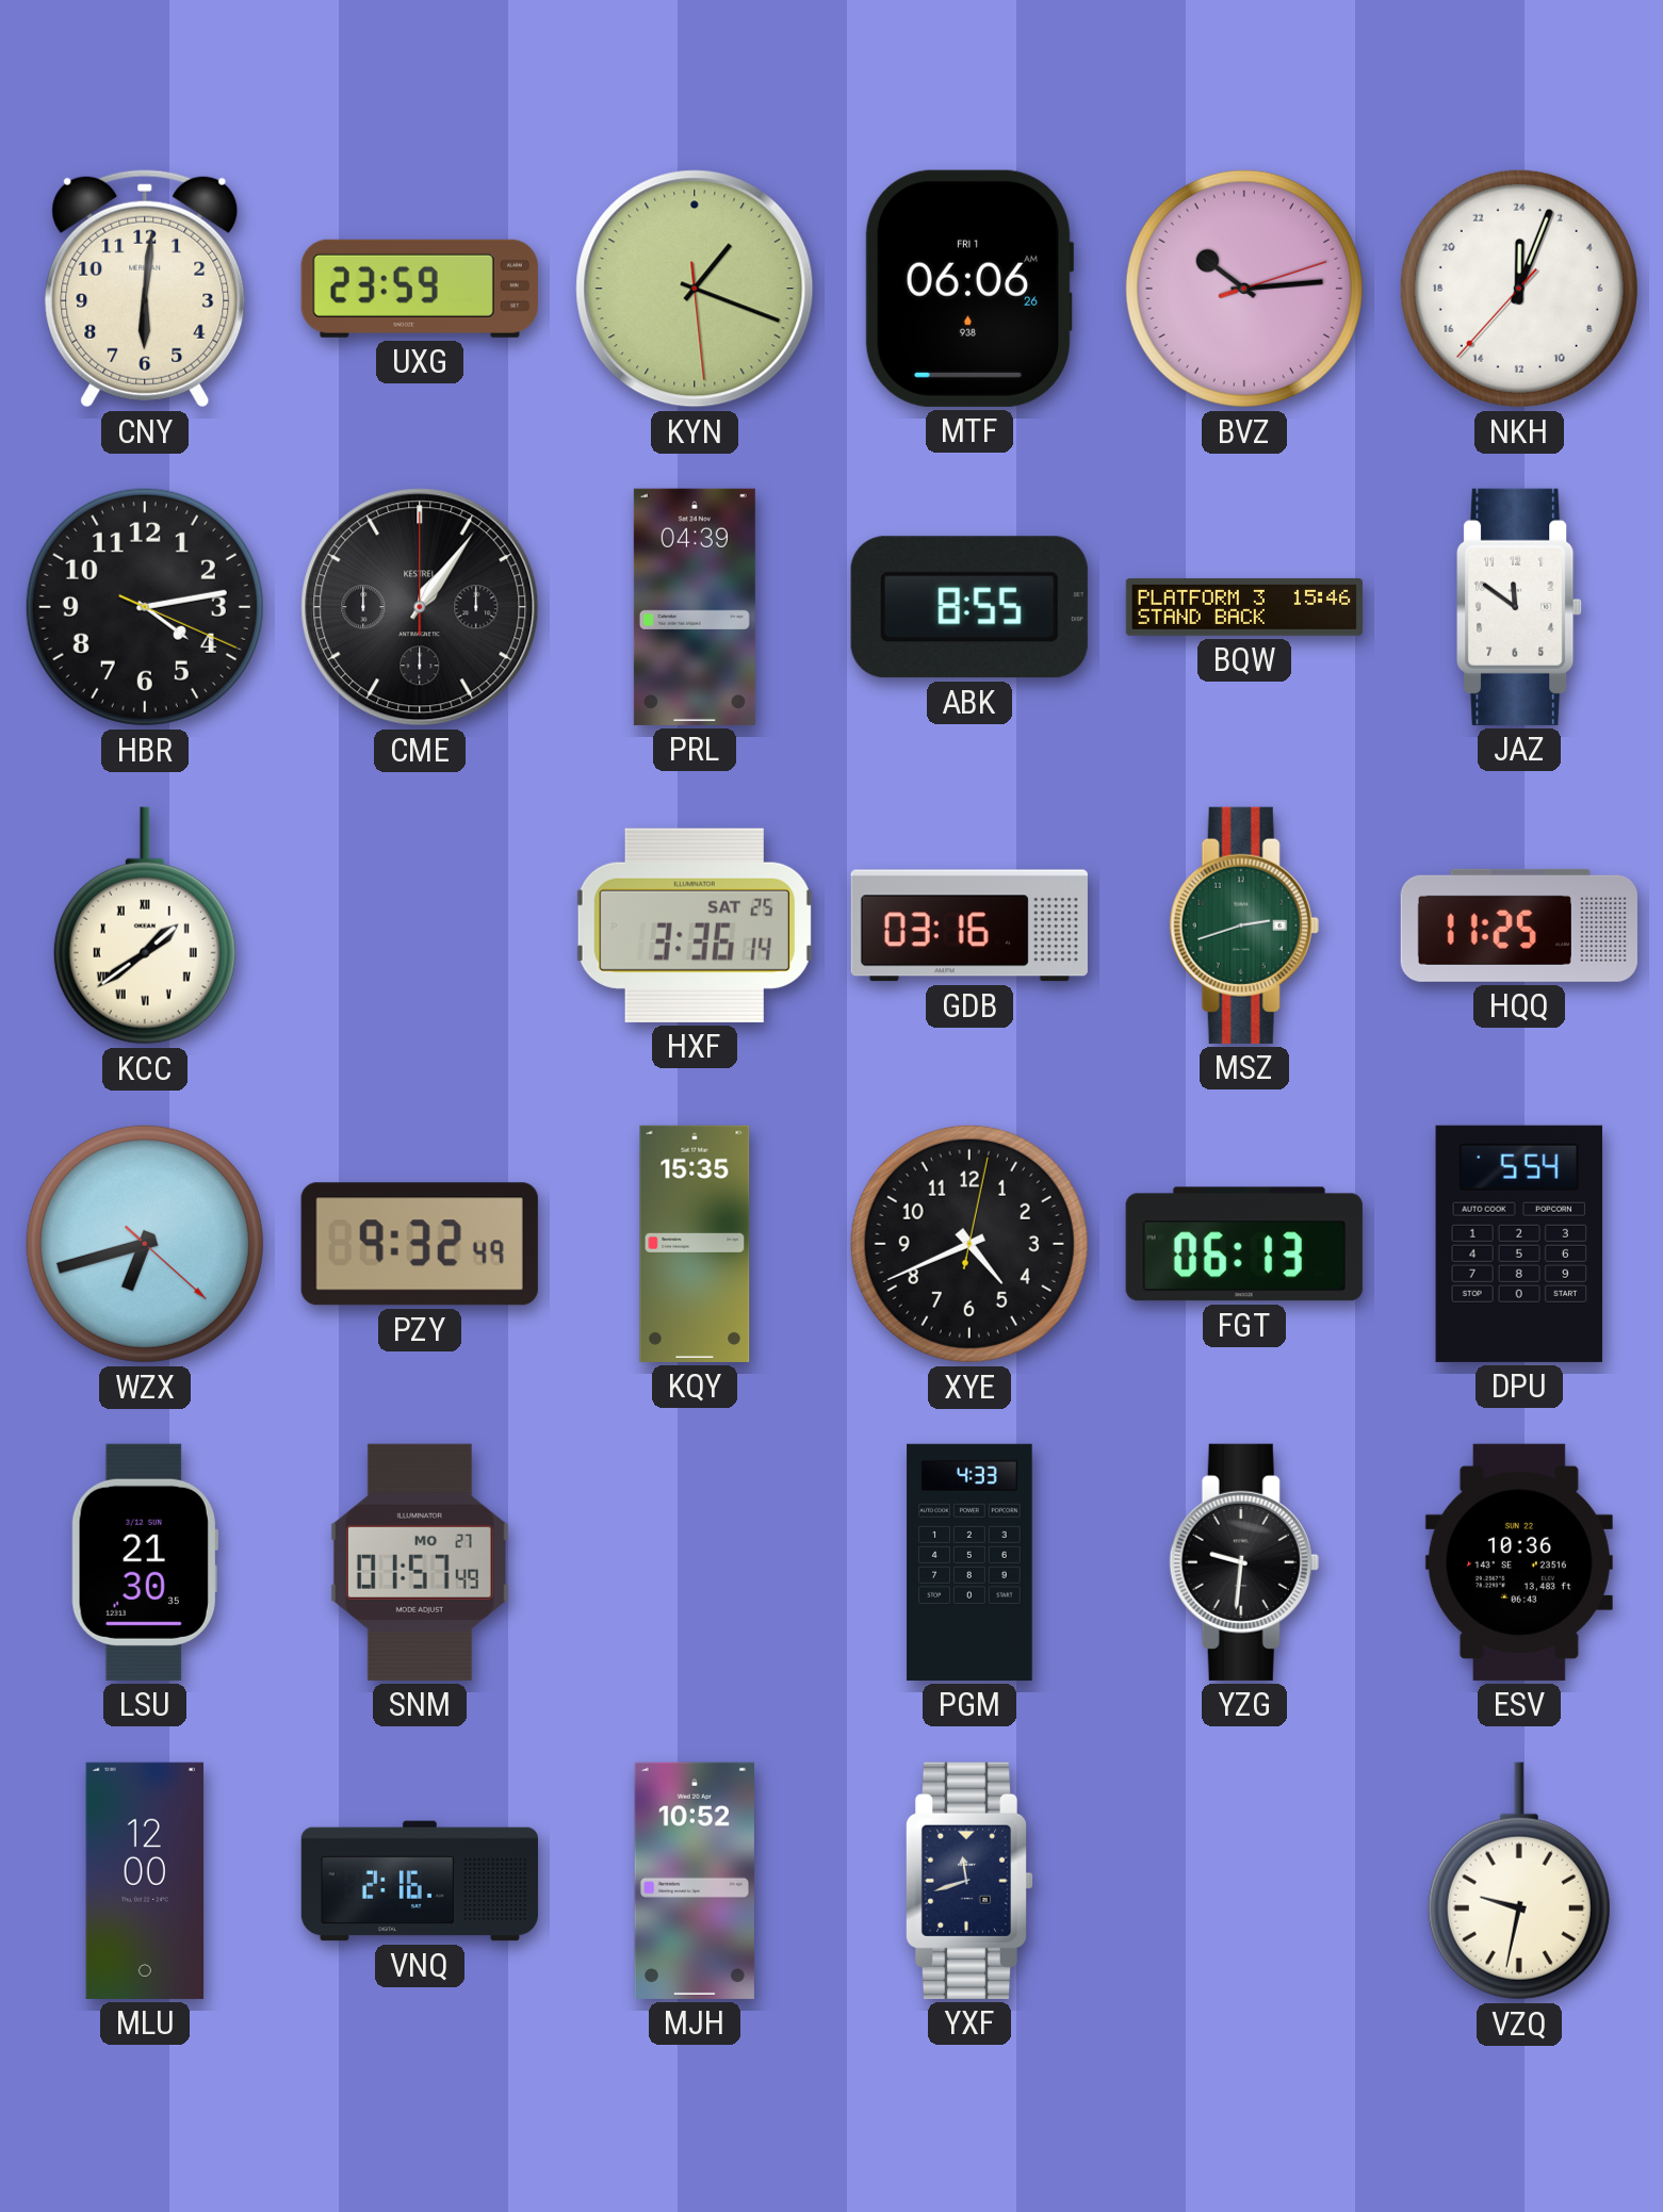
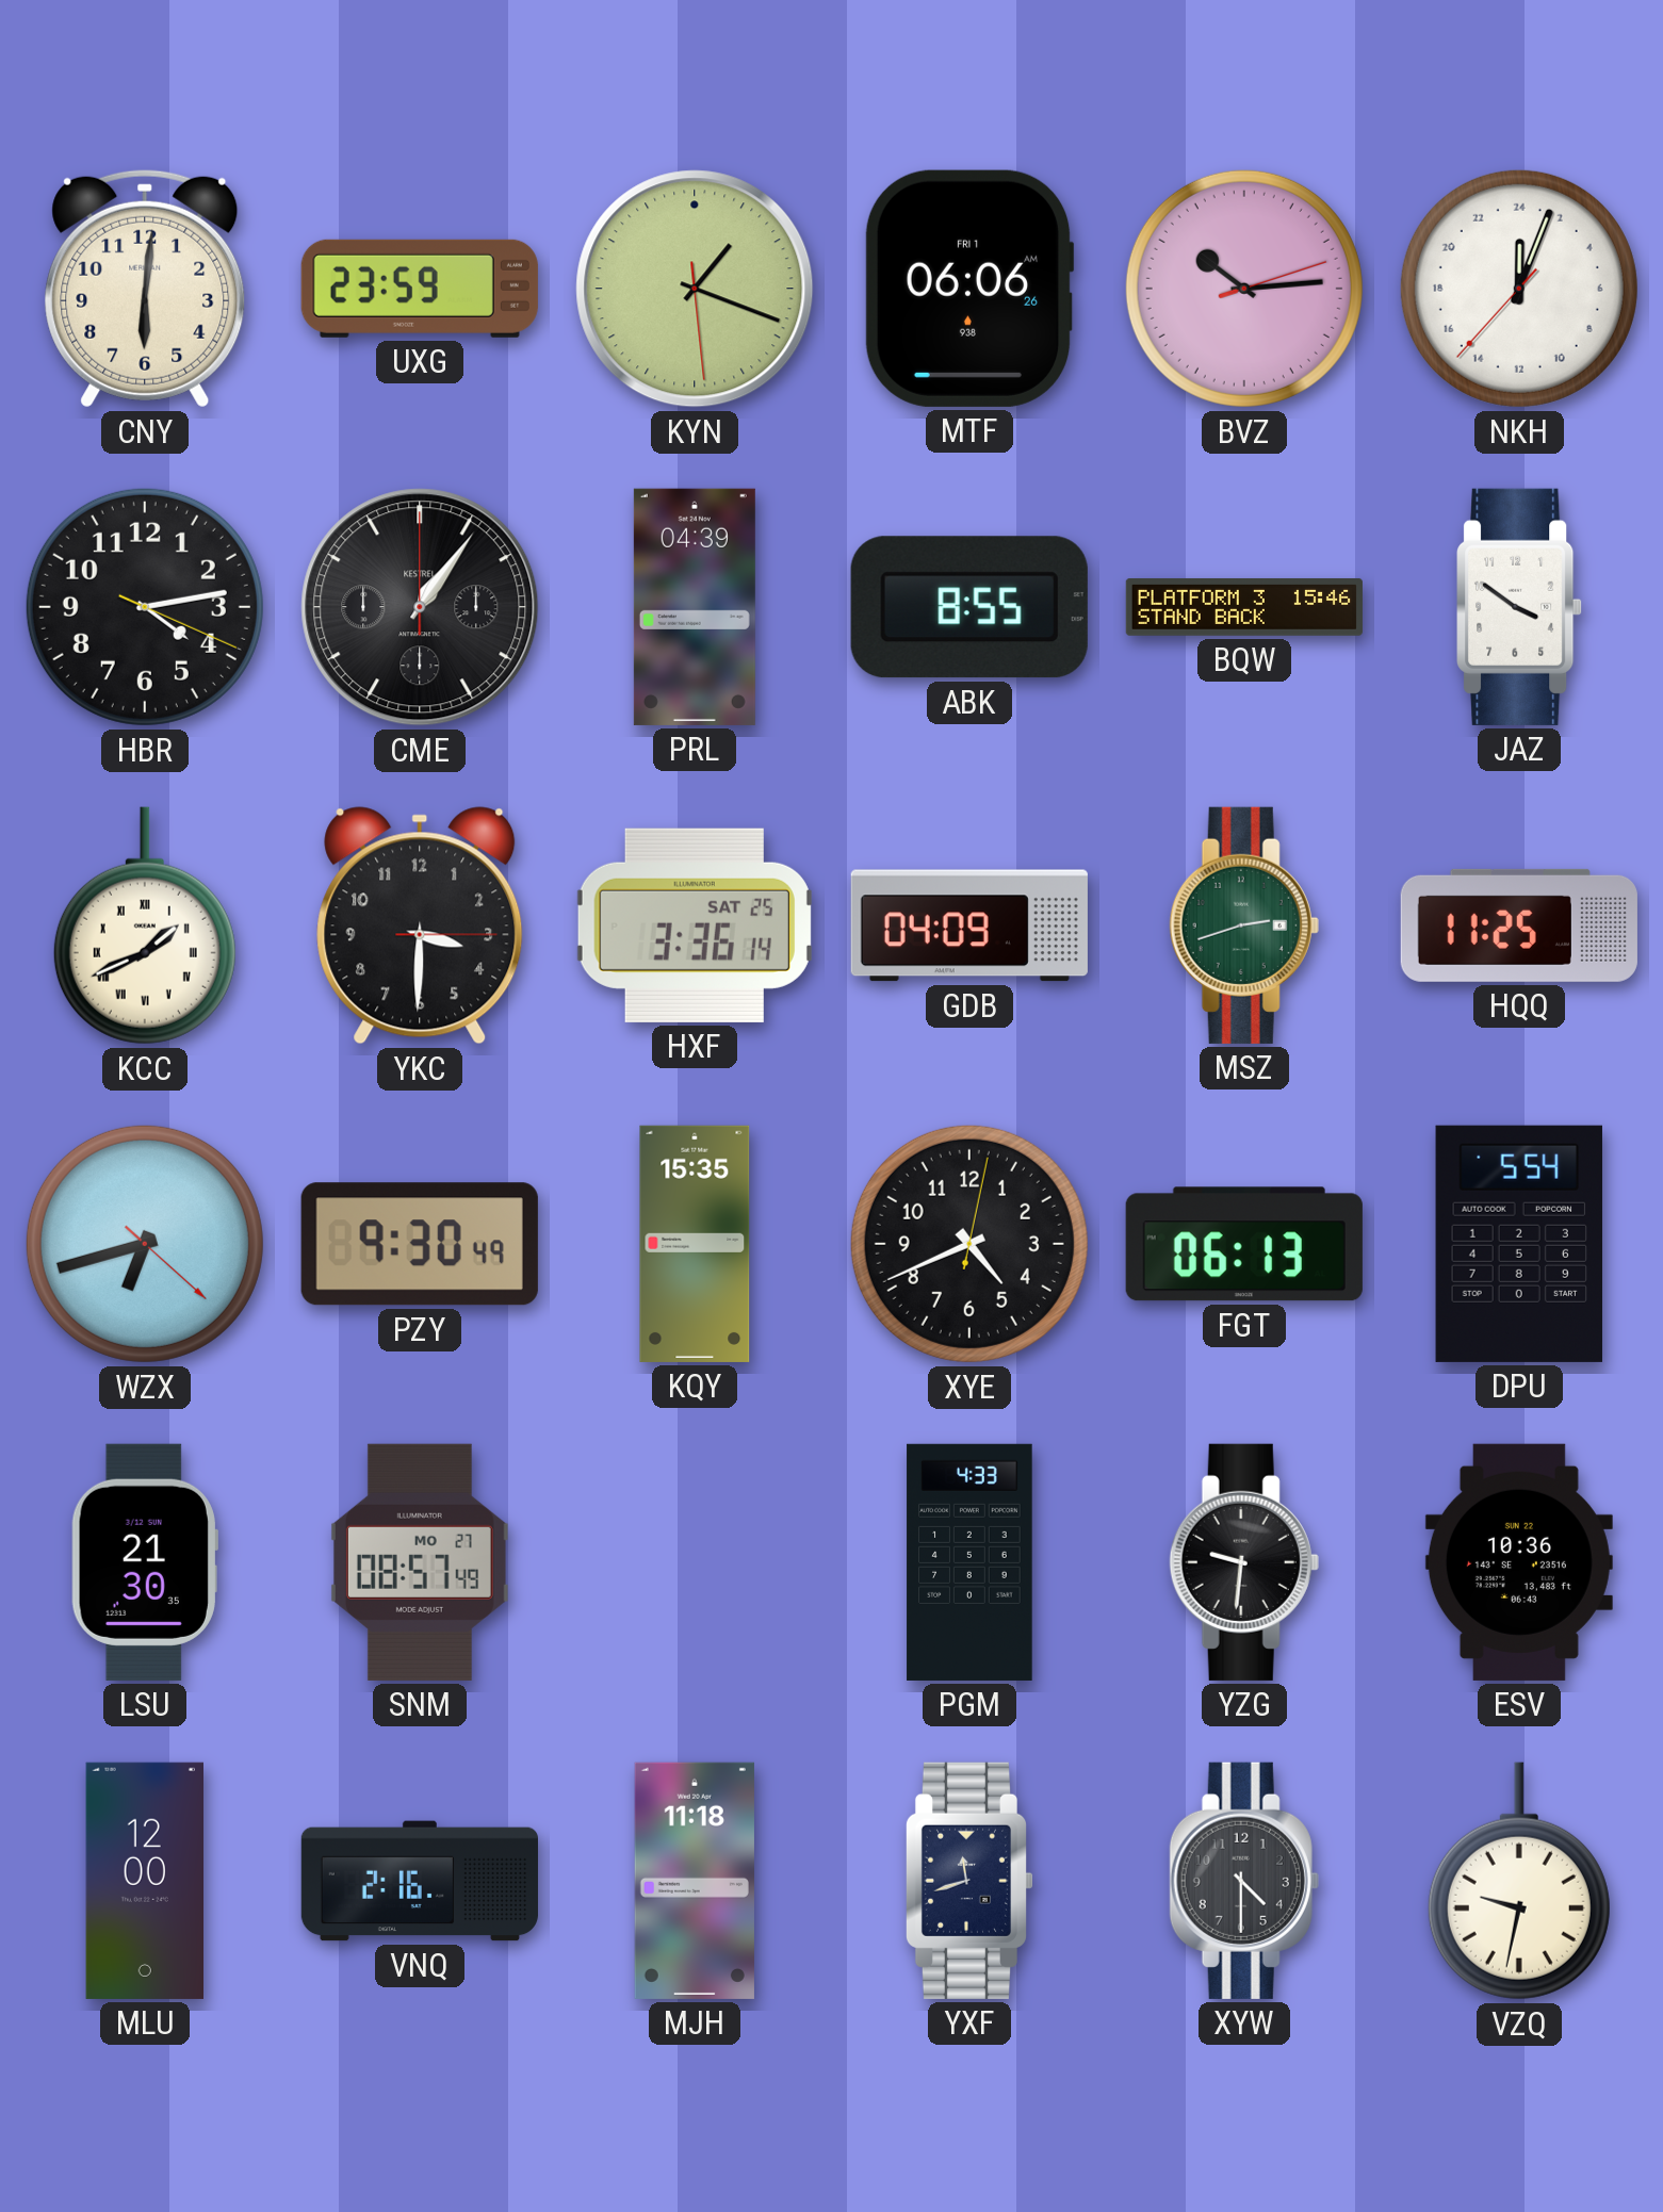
JAZ: 11:51 -> 3:51
KCC: 1:39 -> 1:41
YKC: none -> 3:30
GDB: 03:16 -> 04:09
PZY: 9:32 -> 9:30
SNM: 01:57 -> 08:57
MJH: 10:52 -> 11:18
XYW: none -> 4:30
